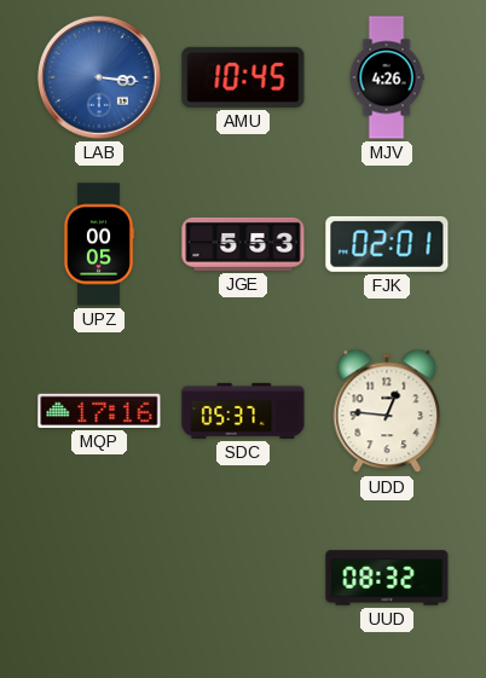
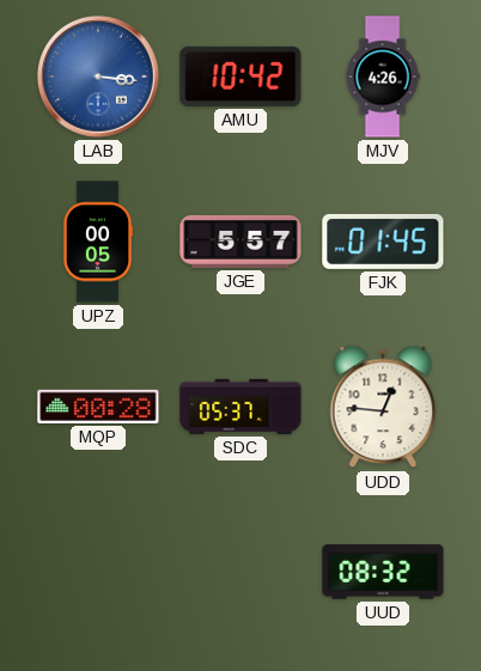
AMU: 10:45 -> 10:42
JGE: 5:53 -> 5:57
FJK: 02:01 -> 01:45
MQP: 17:16 -> 00:28
